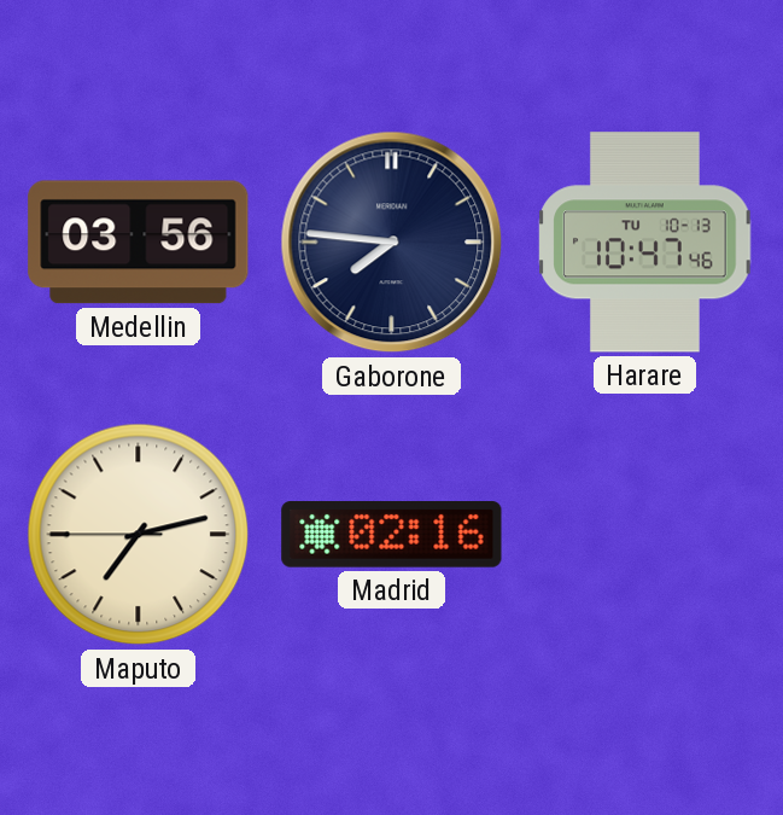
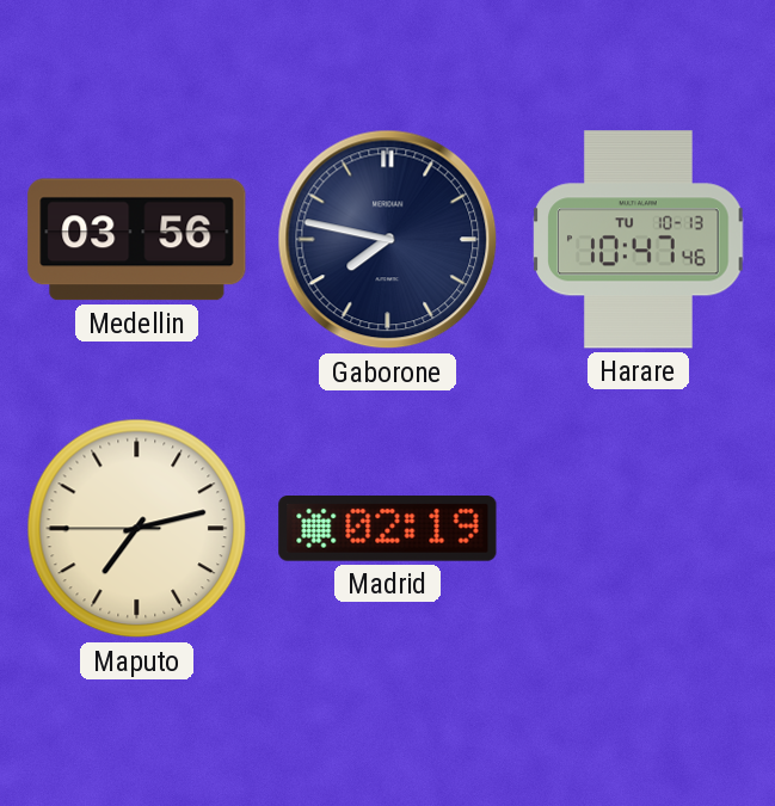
Gaborone: 7:46 -> 7:47
Madrid: 02:16 -> 02:19
